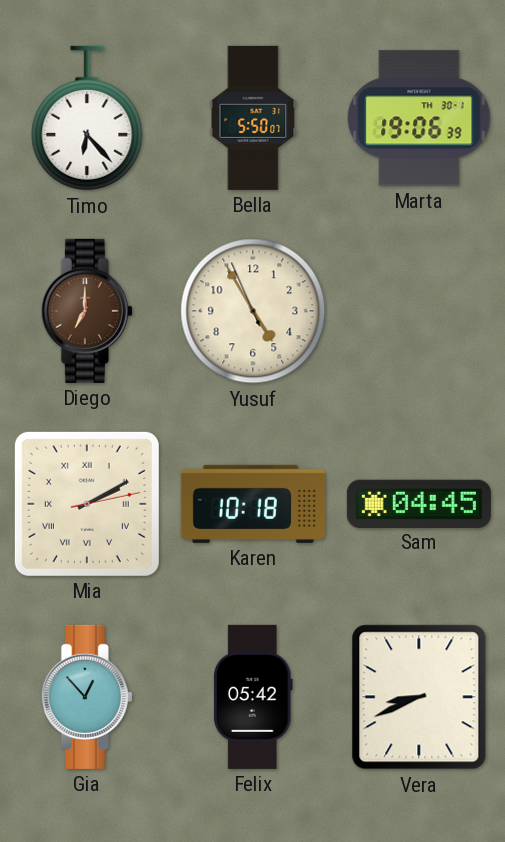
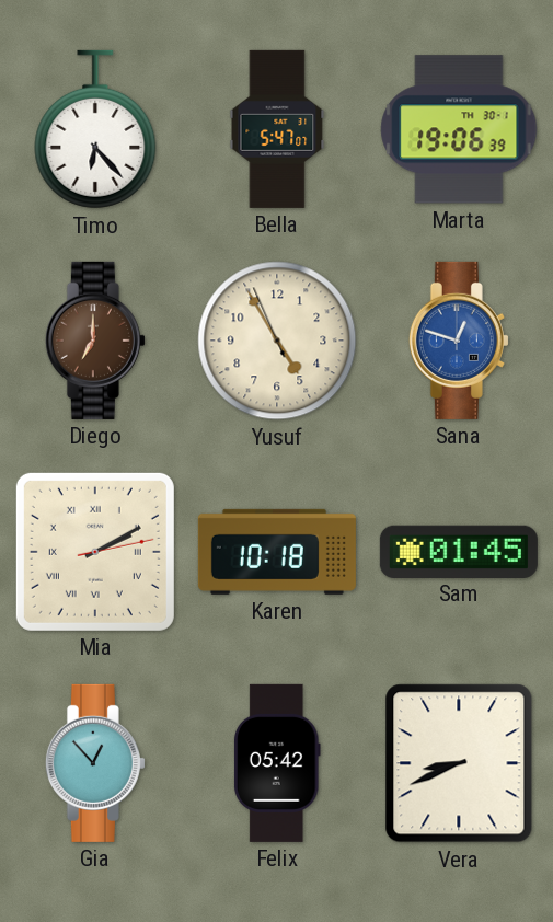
Bella: 5:50 -> 5:47
Sana: none -> 12:48
Sam: 04:45 -> 01:45
